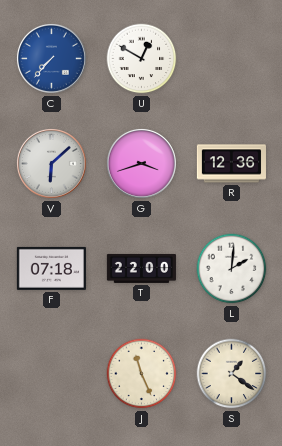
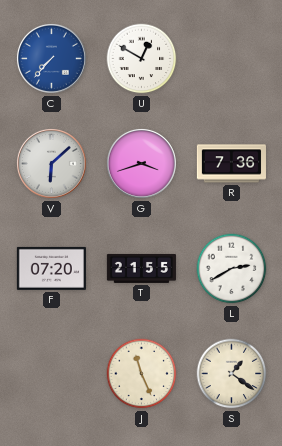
R: 12:36 -> 7:36
F: 07:18 -> 07:20
T: 22:00 -> 21:55
L: 2:01 -> 2:40
